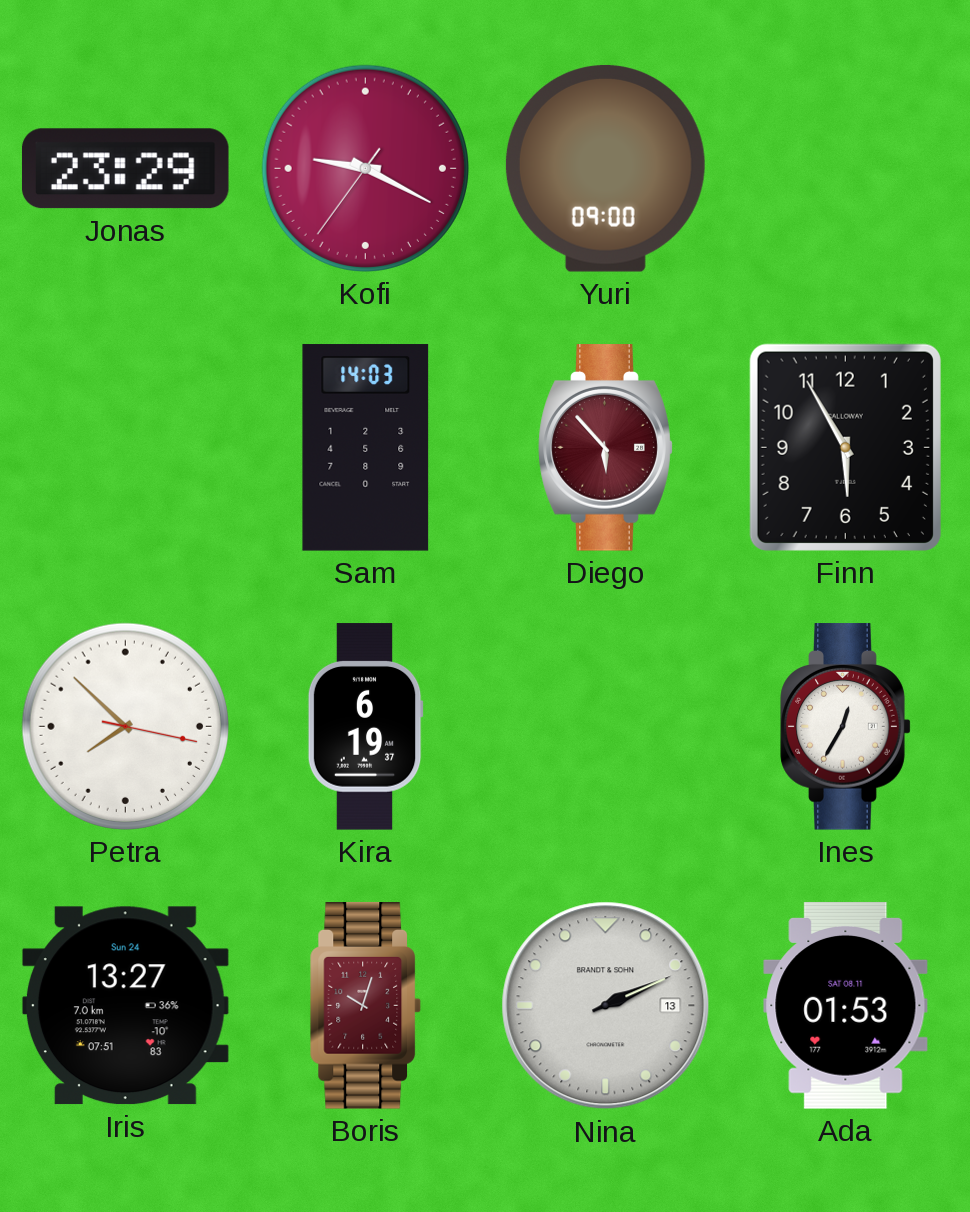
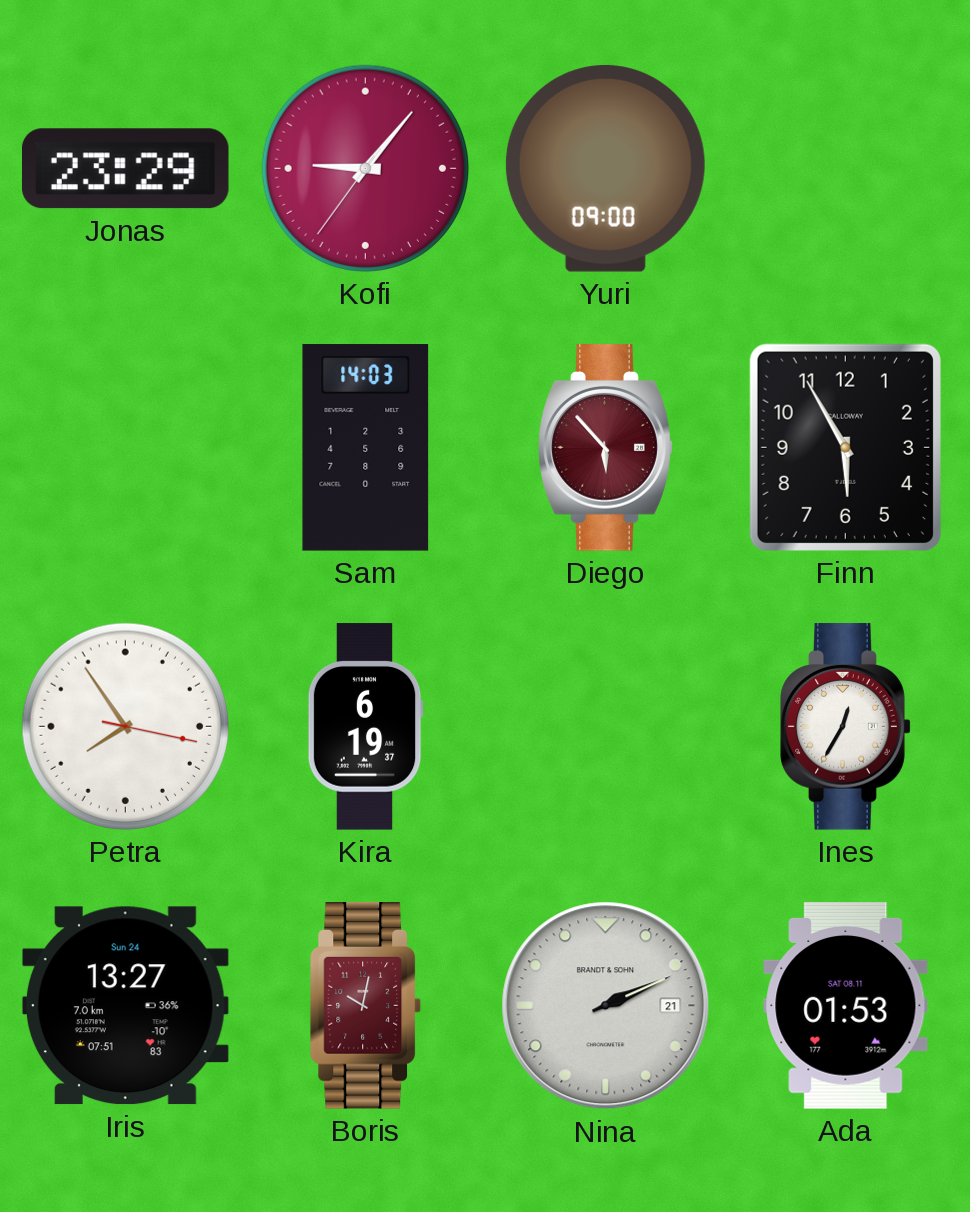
Kofi: 9:19 -> 9:06
Petra: 7:52 -> 7:54
Boris: 10:03 -> 10:02
Nina date: 13 -> 21
